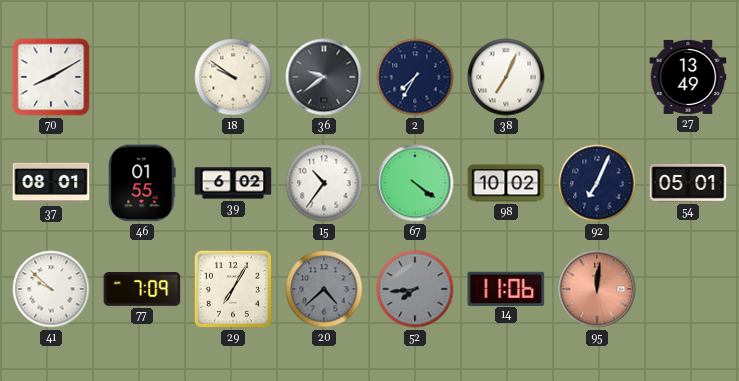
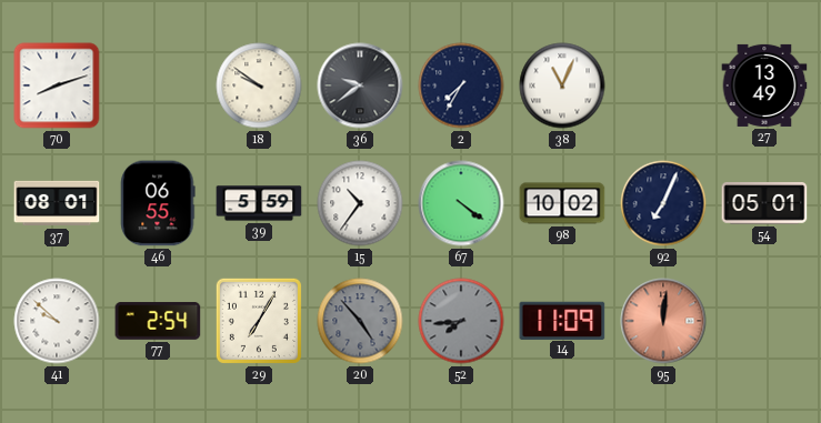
70: 8:10 -> 8:12
38: 7:04 -> 11:04
46: 01:55 -> 06:55
39: 6:02 -> 5:59
77: 7:09 -> 2:54
20: 4:38 -> 4:53
14: 11:06 -> 11:09
